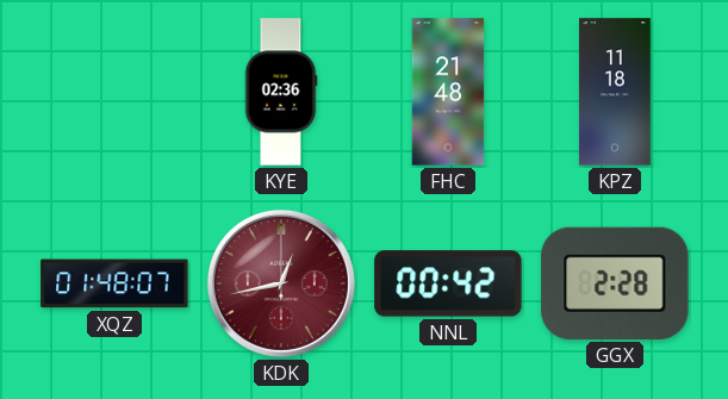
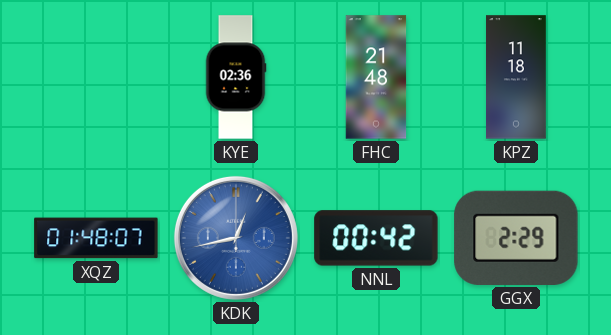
KDK dial: burgundy -> blue
GGX: 2:28 -> 2:29
